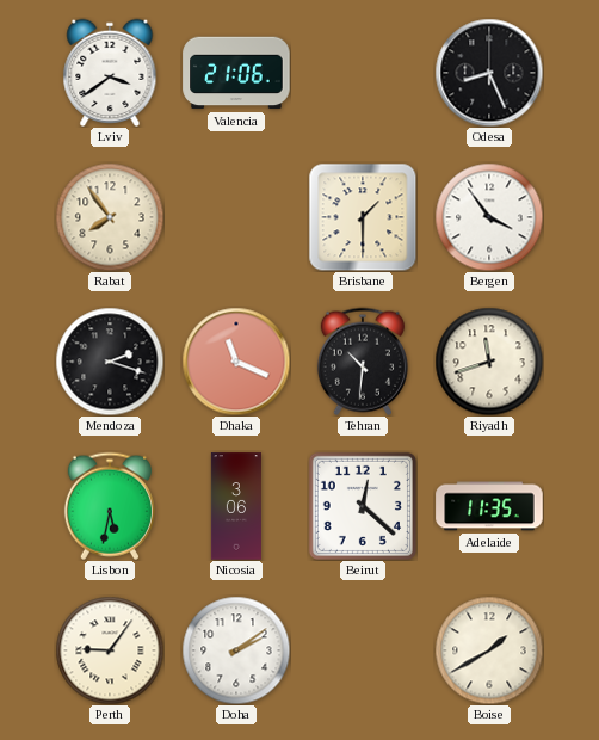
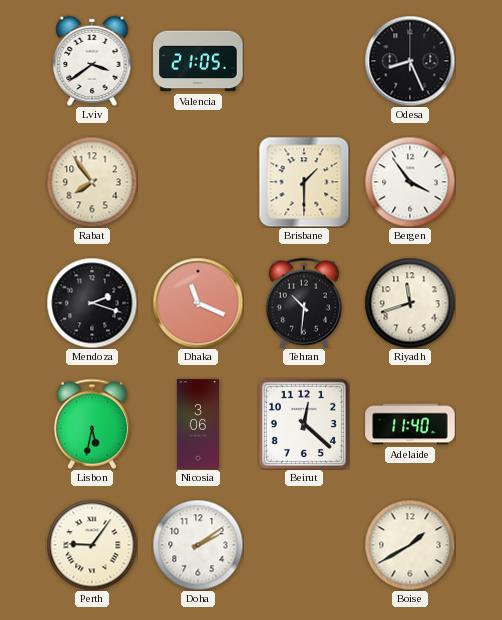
Valencia: 21:06 -> 21:05
Adelaide: 11:35 -> 11:40
